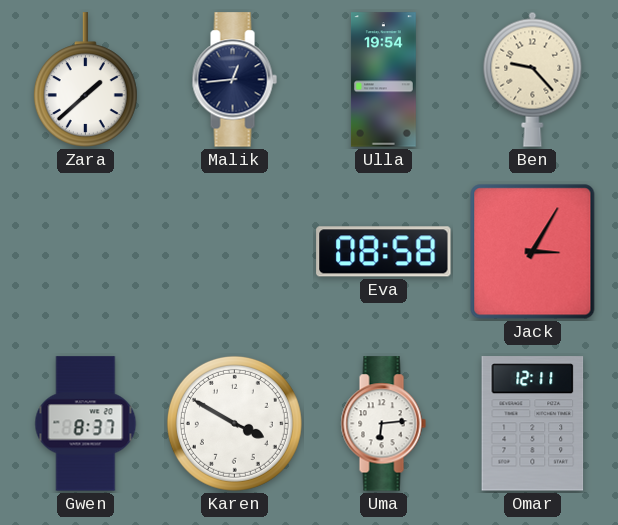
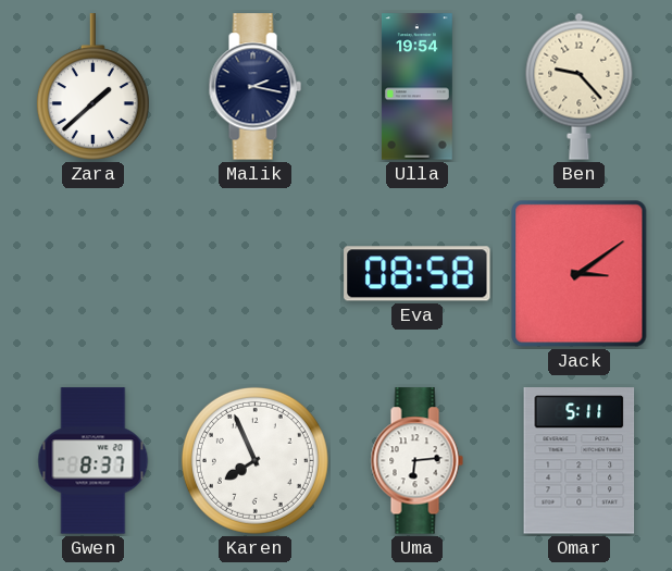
Malik: 12:44 -> 2:17
Jack: 3:05 -> 3:09
Karen: 3:50 -> 7:56
Omar: 12:11 -> 5:11
